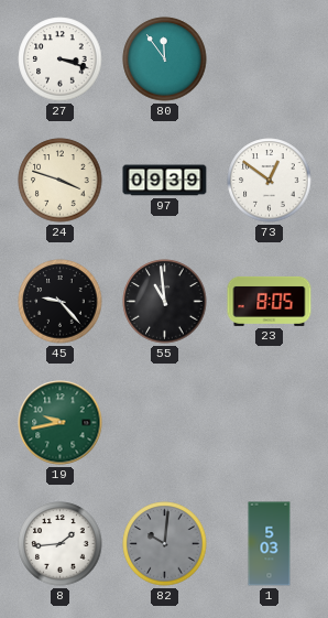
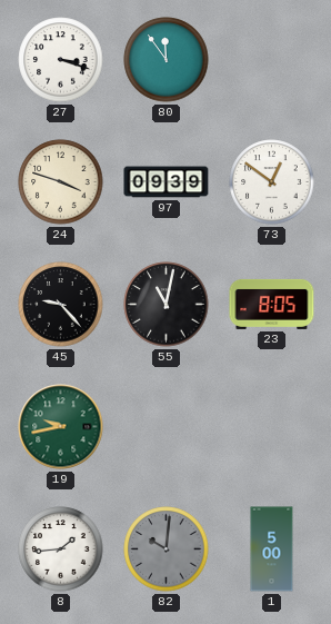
55: 10:59 -> 11:02
1: 5:03 -> 5:00
